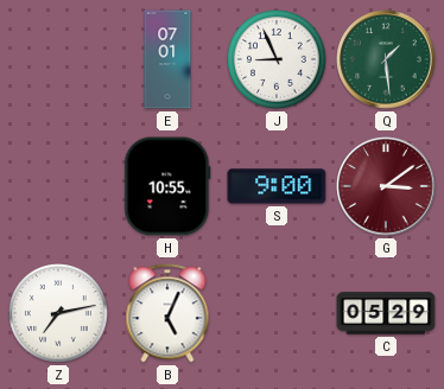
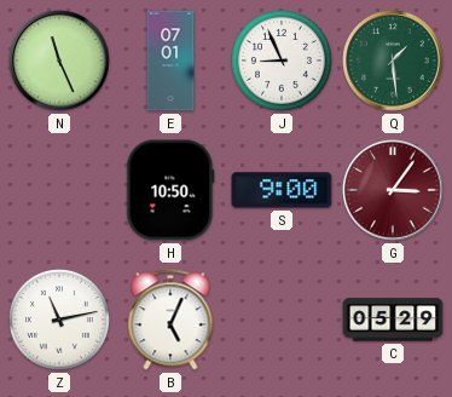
N: none -> 11:26
H: 10:55 -> 10:50
G: 3:09 -> 3:06
Z: 7:13 -> 11:13
